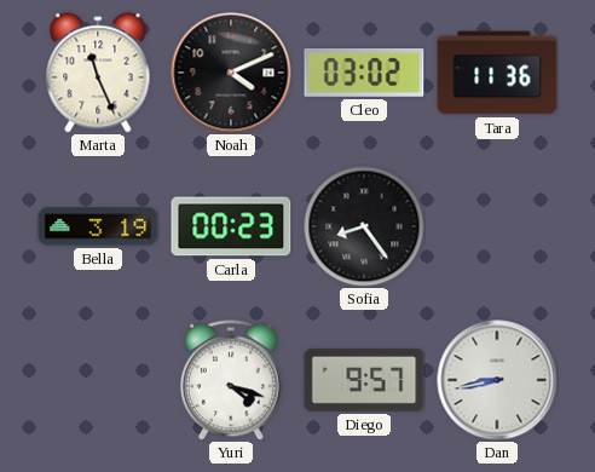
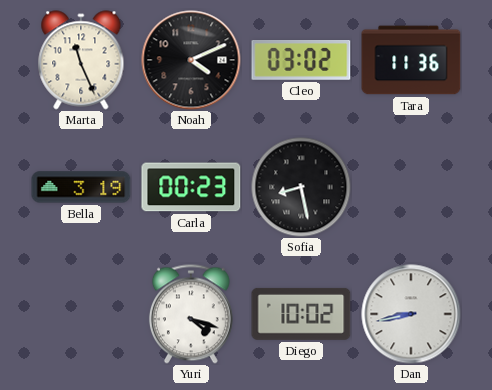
Sofia: 8:24 -> 8:28
Diego: 9:57 -> 10:02
